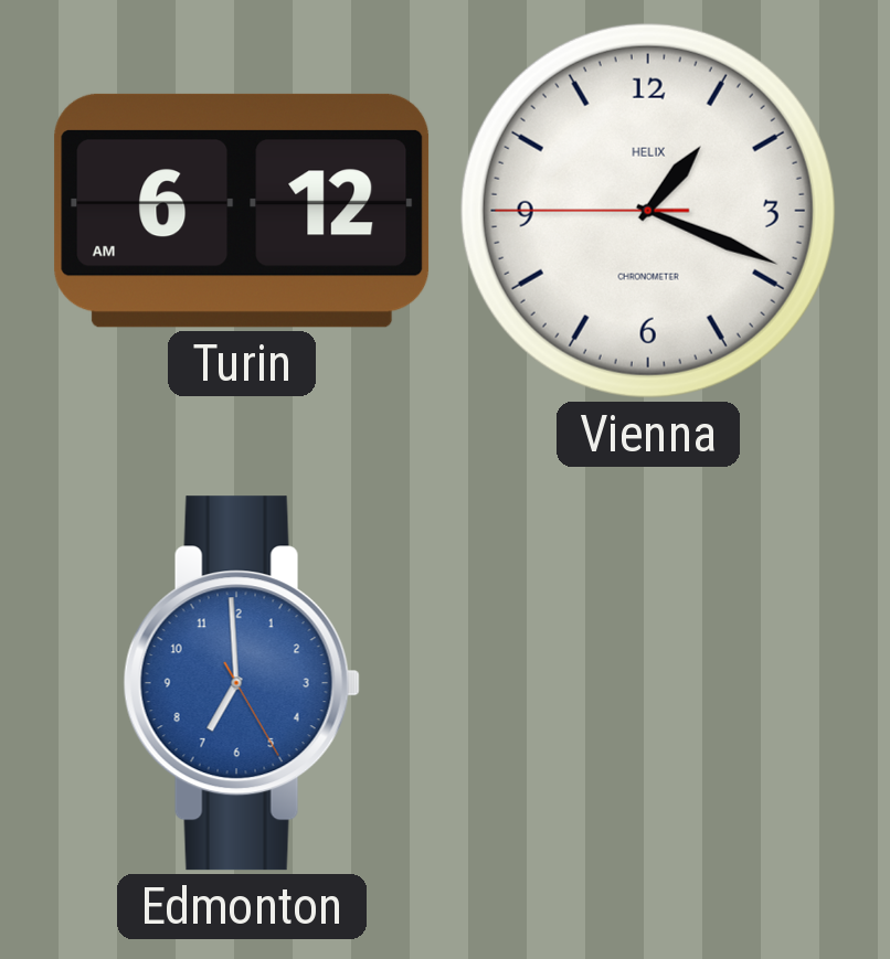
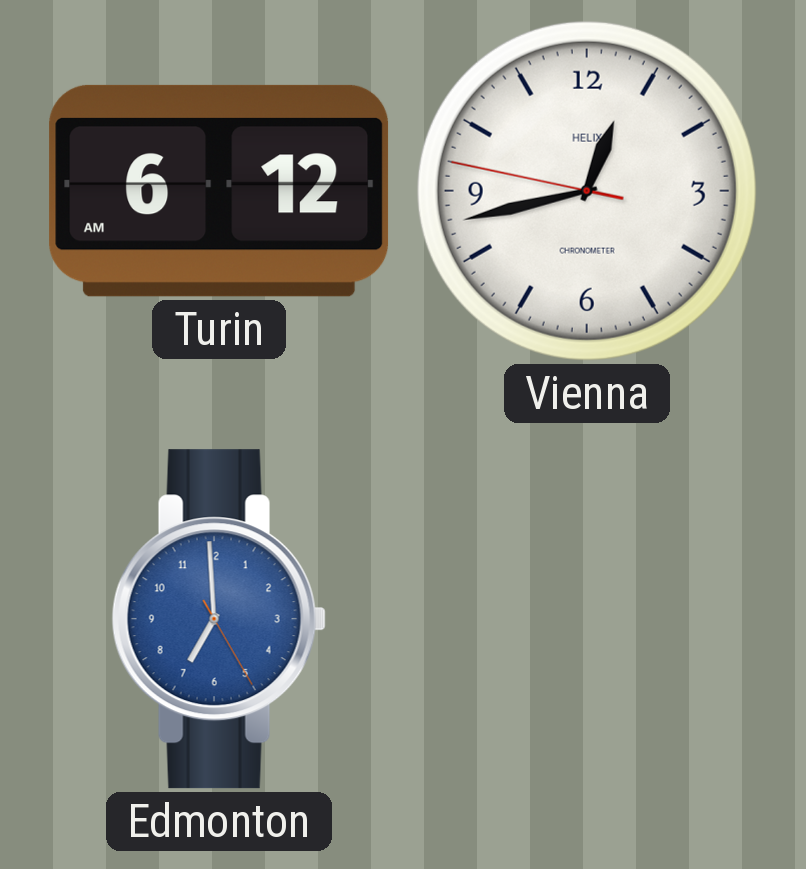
Vienna: 1:18 -> 12:42
